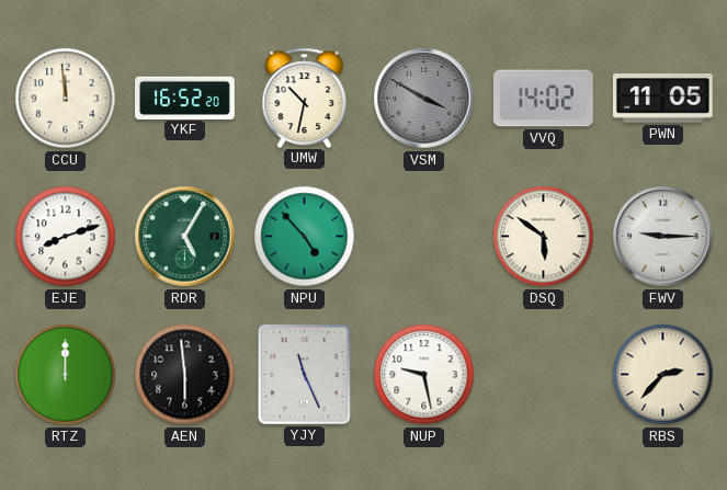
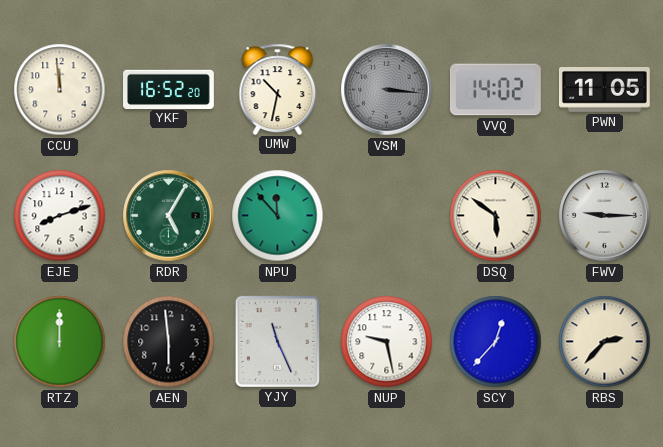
VSM: 3:50 -> 3:16
NPU: 4:53 -> 11:53
SCY: none -> 12:37
